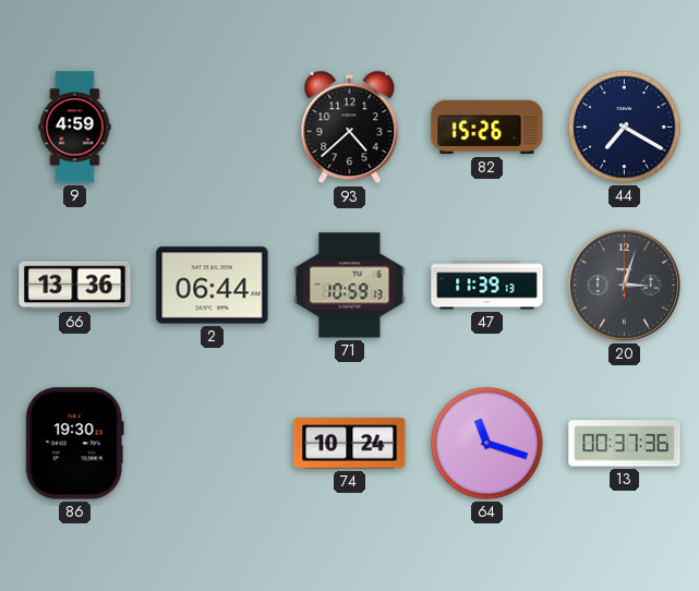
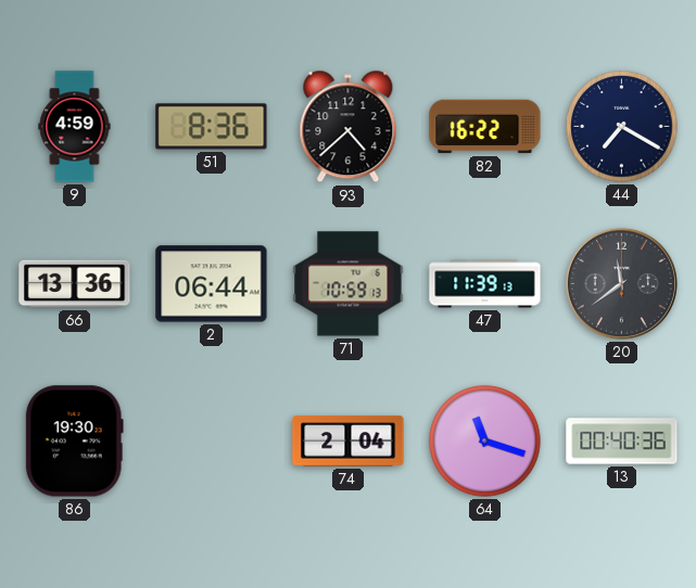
51: none -> 8:36
82: 15:26 -> 16:22
20: 3:03 -> 11:39
74: 10:24 -> 2:04
13: 00:37 -> 00:40
